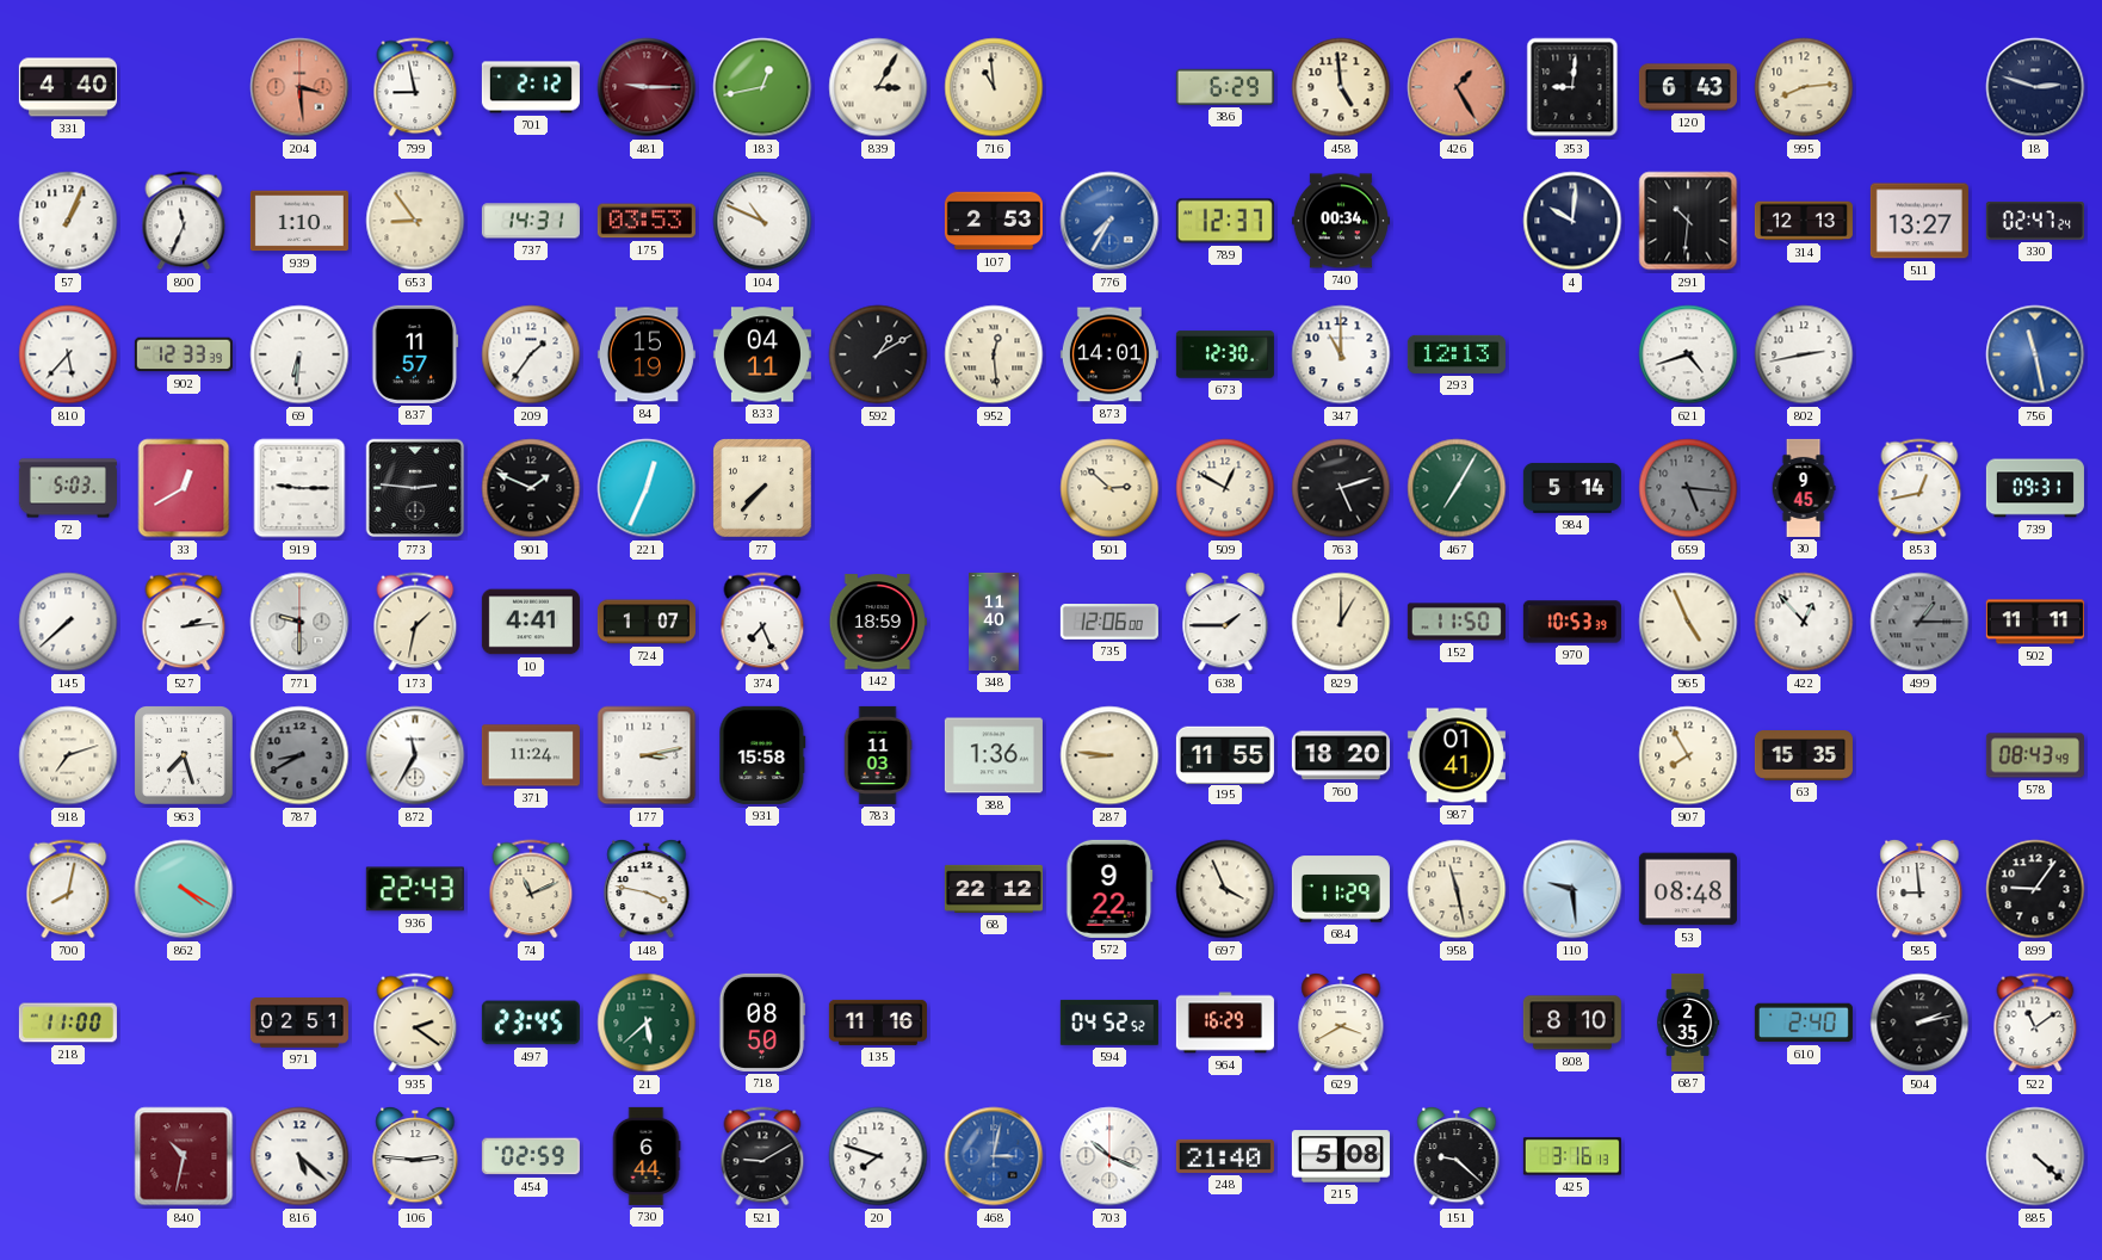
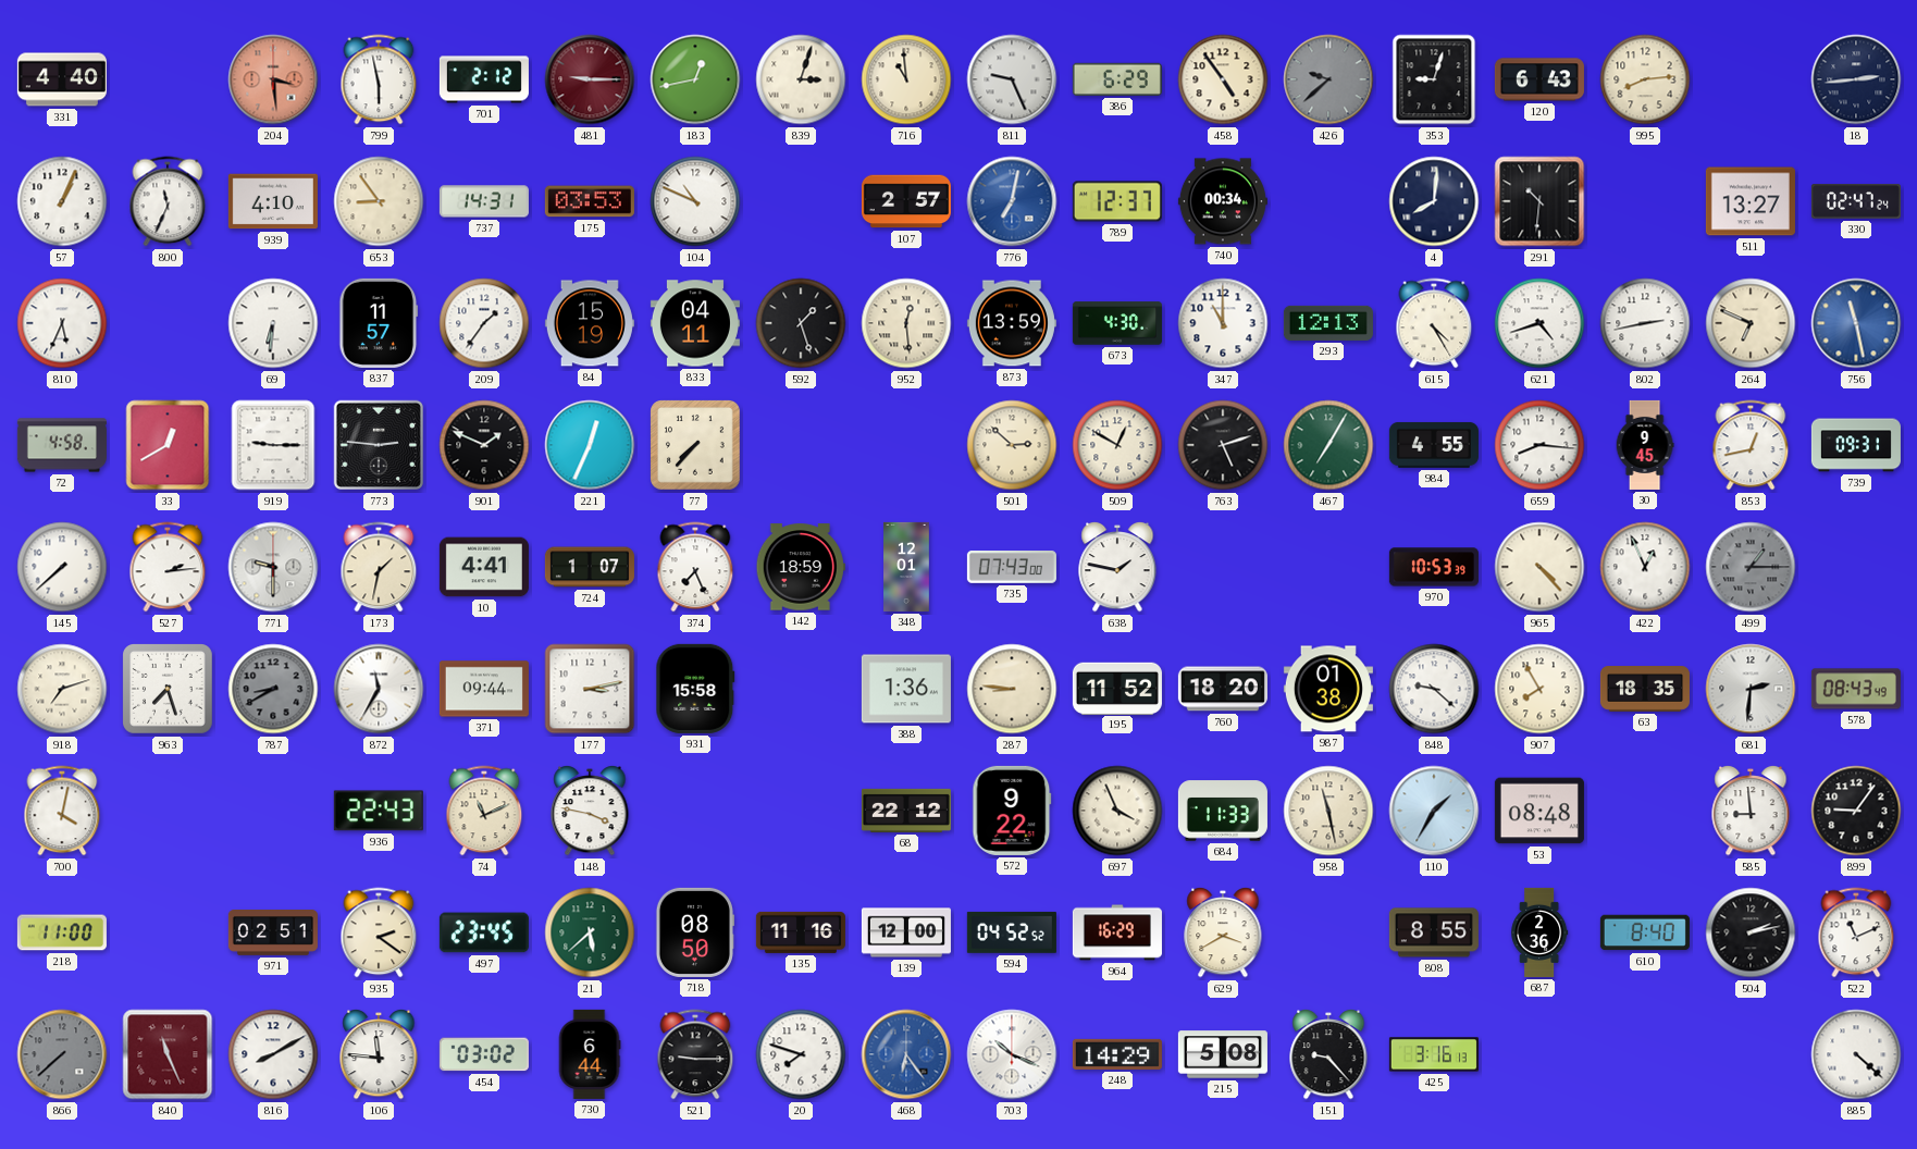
799: 8:58 -> 5:58
839: 3:05 -> 3:03
811: none -> 9:26
458: 4:59 -> 4:54
426: 1:25 -> 9:38
426 dial: salmon -> grey
353: 9:01 -> 9:03
18: 2:48 -> 2:44
939: 1:10 -> 4:10
107: 2:53 -> 2:57
776: 7:35 -> 7:02
4: 10:01 -> 8:01
314: 12:13 -> none
810: 5:37 -> 5:34
902: 12:33 -> none
592: 1:10 -> 1:27
873: 14:01 -> 13:59
673: 12:30 -> 4:30
615: none -> 4:25
264: none -> 6:49
72: 5:03 -> 4:58
984: 5:14 -> 4:55
659: 5:16 -> 8:16
659 dial: grey -> white
348: 11:40 -> 12:01
735: 12:06 -> 07:43
638: 1:45 -> 1:47
829: 1:00 -> none
152: 11:50 -> none
965: 4:56 -> 4:23
422: 12:53 -> 12:56
502: 11:11 -> none
371: 11:24 -> 09:44
783: 11:03 -> none
195: 11:55 -> 11:52
987: 01:41 -> 01:38
848: none -> 9:22
63: 15:35 -> 18:35
681: none -> 2:31
700: 8:02 -> 4:02
862: 4:20 -> none
684: 11:29 -> 11:33
110: 9:29 -> 1:35
139: none -> 12:00
808: 8:10 -> 8:55
687: 2:35 -> 2:36
610: 2:40 -> 8:40
522: 11:09 -> 11:11
866: none -> 7:38
840: 10:32 -> 11:26
816: 5:22 -> 8:10
106: 2:46 -> 11:46
454: 02:59 -> 03:02
521: 9:10 -> 9:15
468: 3:02 -> 6:24
248: 21:40 -> 14:29
151: 9:22 -> 9:23
